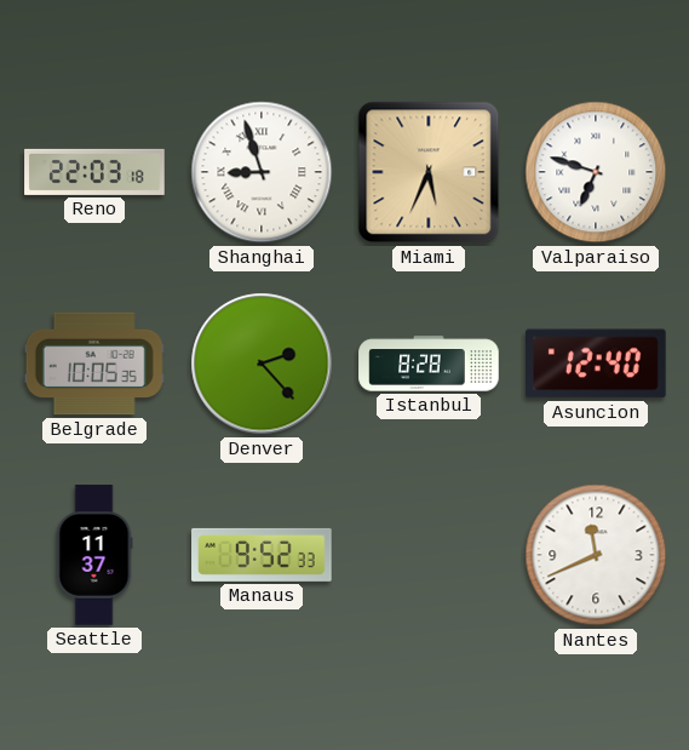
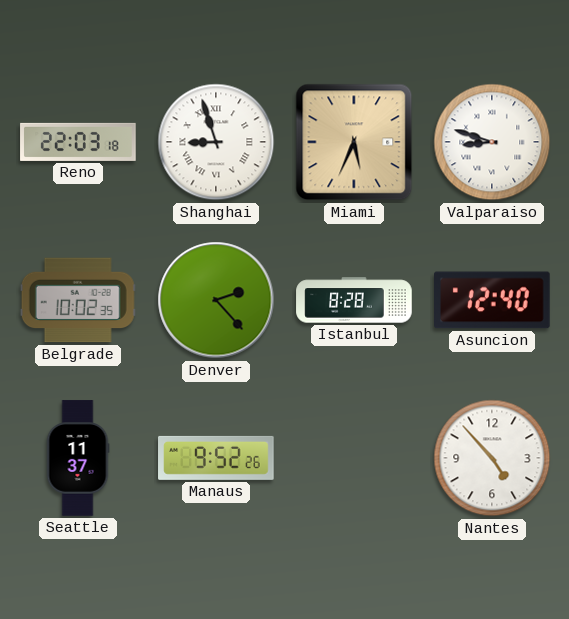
Valparaiso: 6:48 -> 8:48
Belgrade: 10:05 -> 10:02
Manaus: 9:52:33 -> 9:52:26
Nantes: 11:41 -> 4:53
